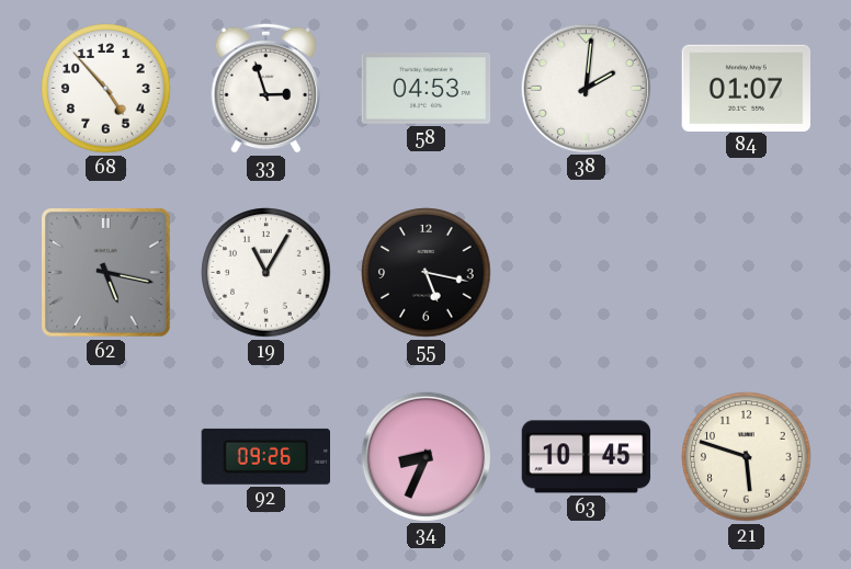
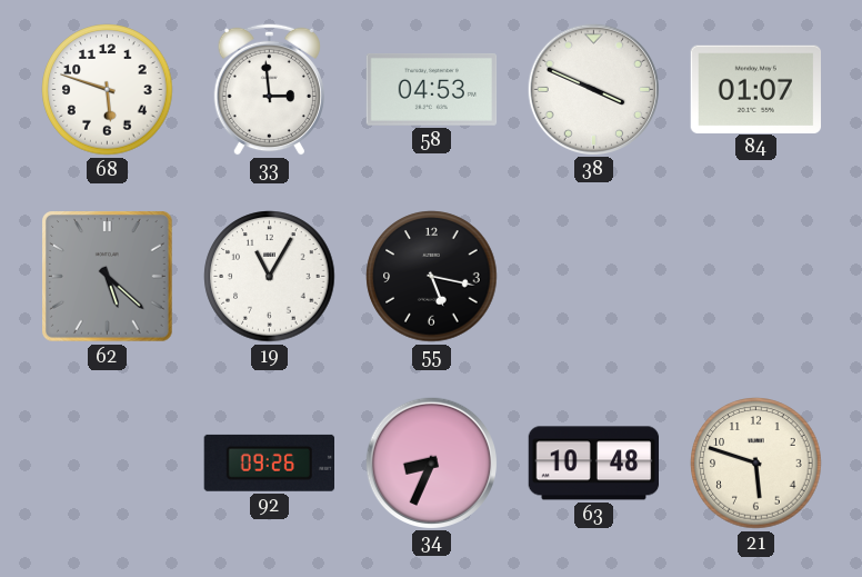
68: 4:53 -> 5:48
33: 2:57 -> 2:59
38: 2:01 -> 3:49
62: 5:17 -> 5:22
63: 10:45 -> 10:48
